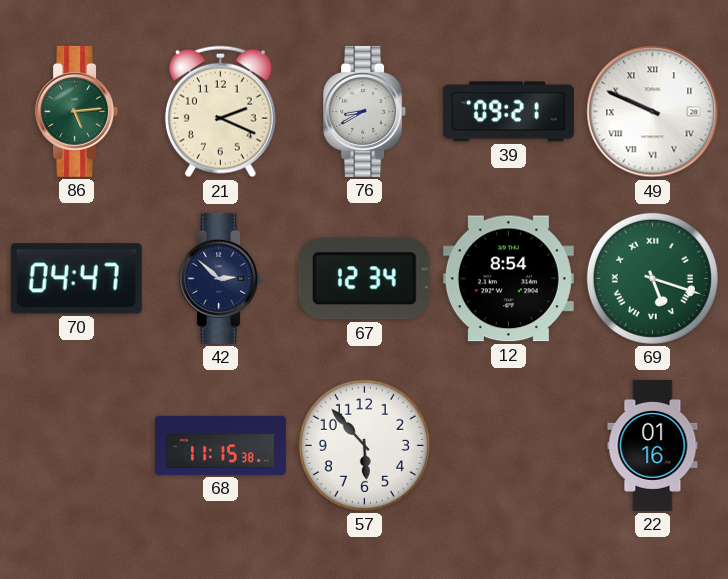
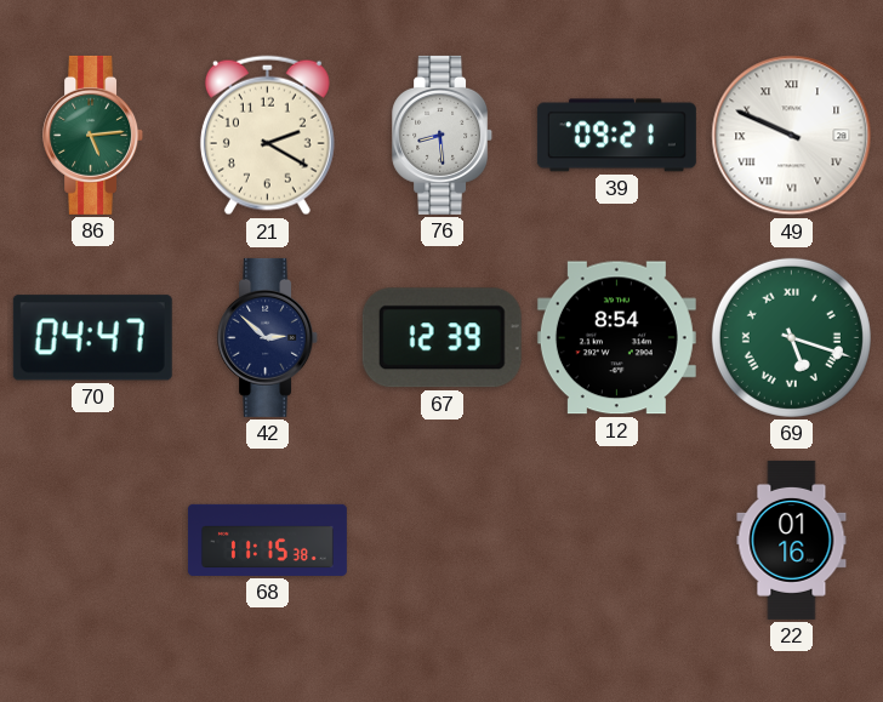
21: 2:19 -> 2:20
76: 8:40 -> 8:29
67: 12:34 -> 12:39
57: 5:53 -> none
